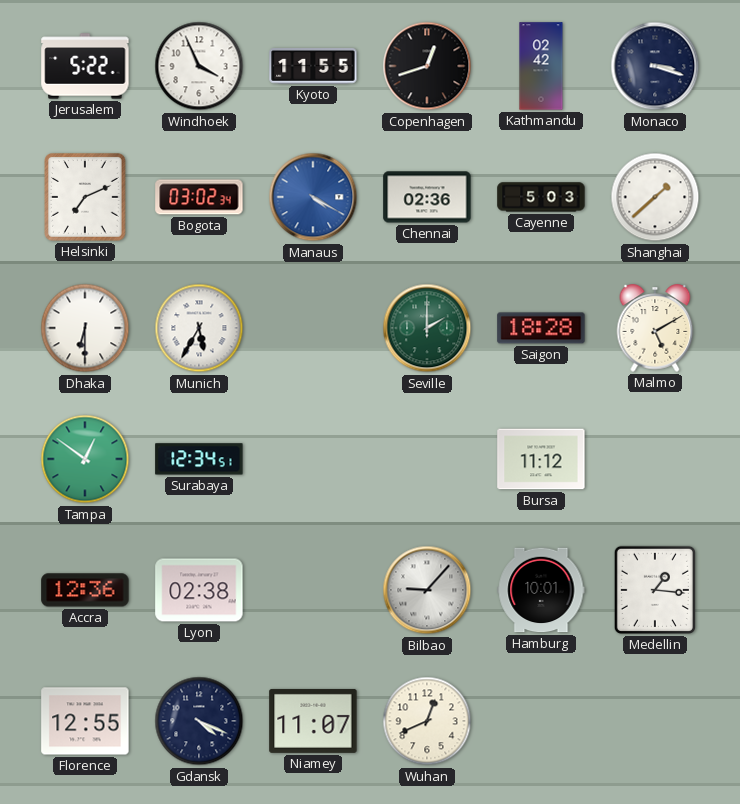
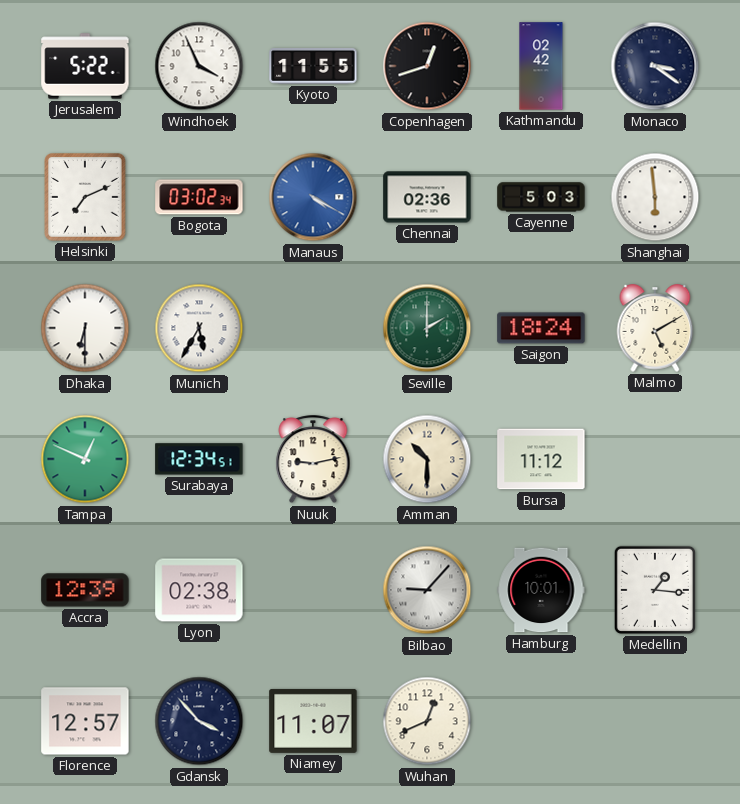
Monaco: 3:18 -> 3:21
Shanghai: 1:38 -> 5:59
Saigon: 18:28 -> 18:24
Tampa: 12:51 -> 12:49
Nuuk: none -> 9:13
Amman: none -> 10:30
Accra: 12:36 -> 12:39
Florence: 12:55 -> 12:57
Gdansk: 4:19 -> 3:53
